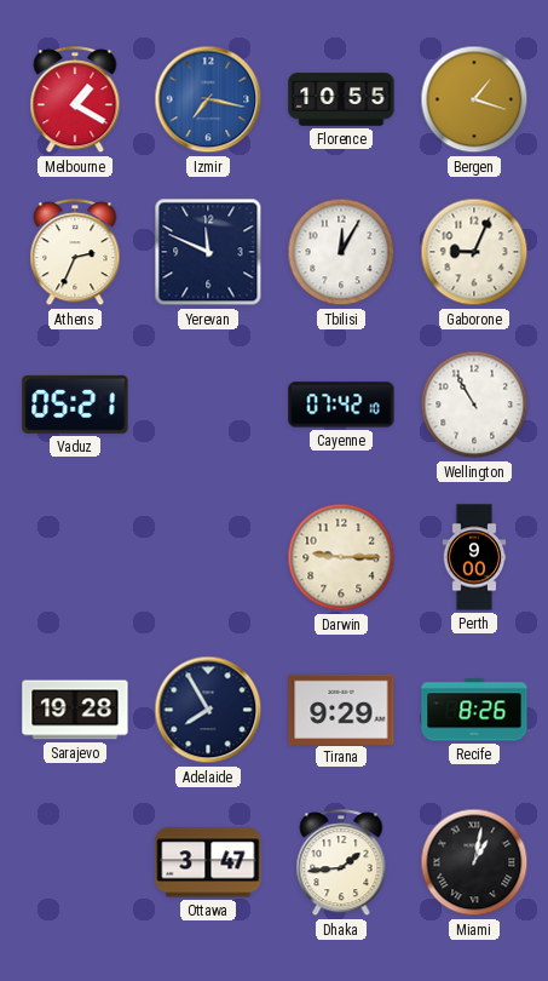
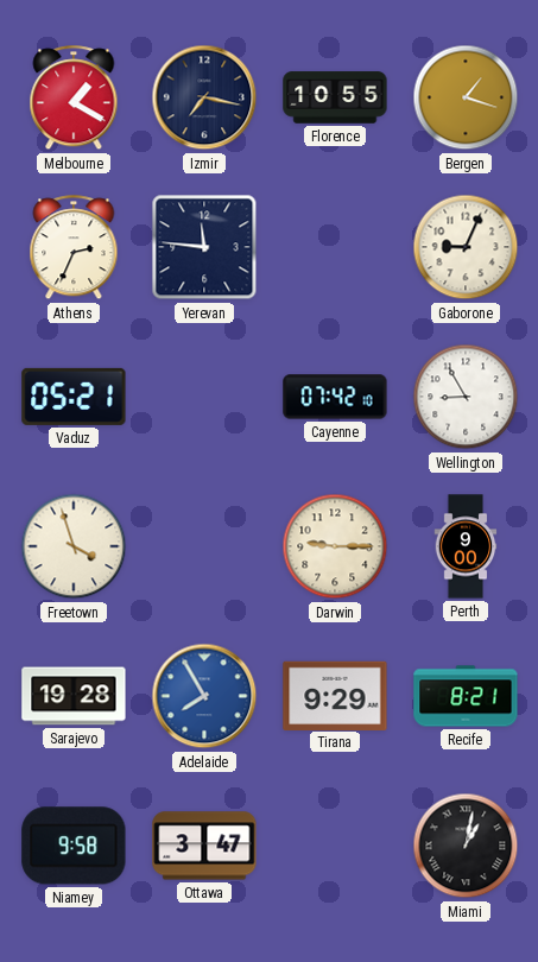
Izmir dial: blue -> navy
Yerevan: 11:49 -> 11:46
Tbilisi: 12:05 -> none
Wellington: 10:55 -> 8:55
Freetown: none -> 3:57
Adelaide dial: navy -> blue
Recife: 8:26 -> 8:21
Niamey: none -> 9:58
Dhaka: 1:44 -> none
